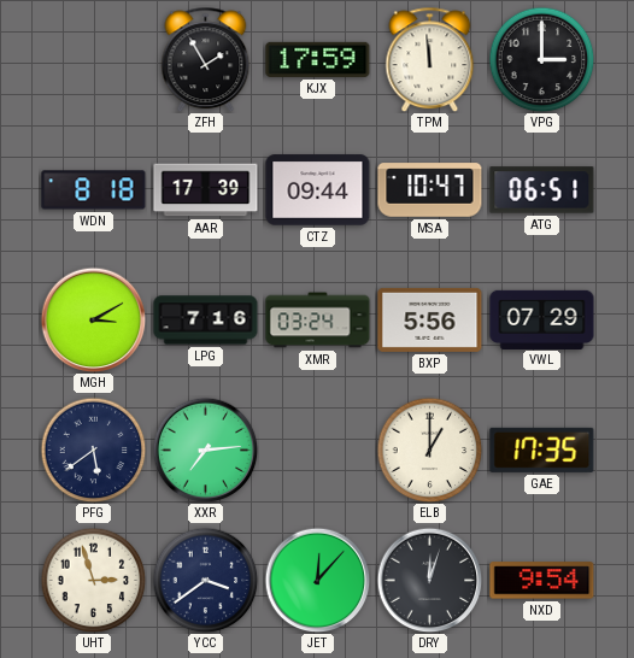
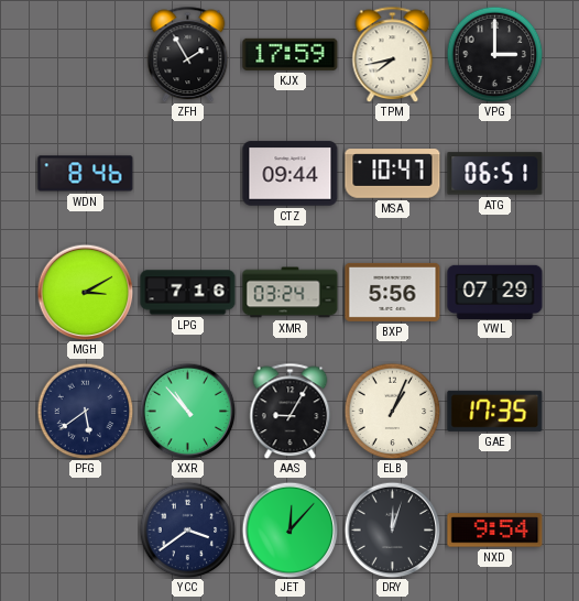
TPM: 11:59 -> 7:43
WDN: 8:18 -> 8:46
AAR: 17:39 -> none
XXR: 7:14 -> 10:53
AAS: none -> 9:05
ELB: 1:00 -> 1:04
UHT: 2:57 -> none
